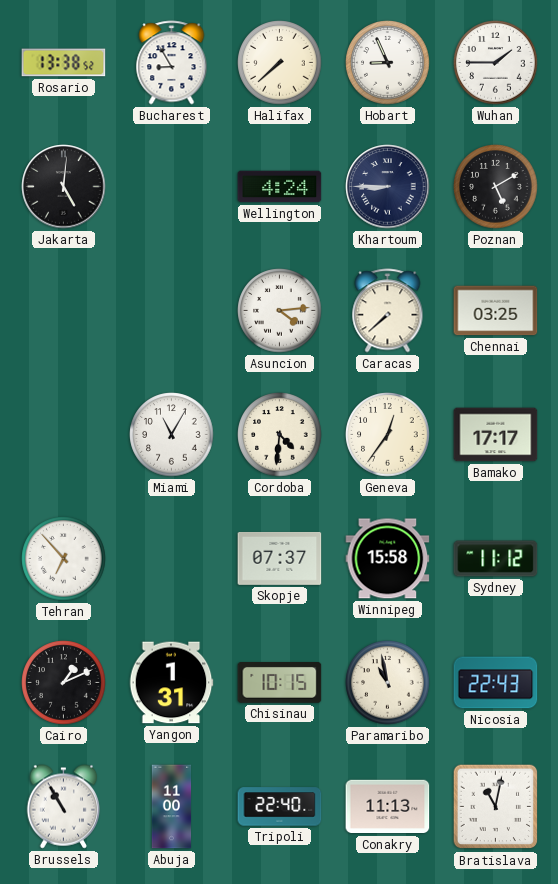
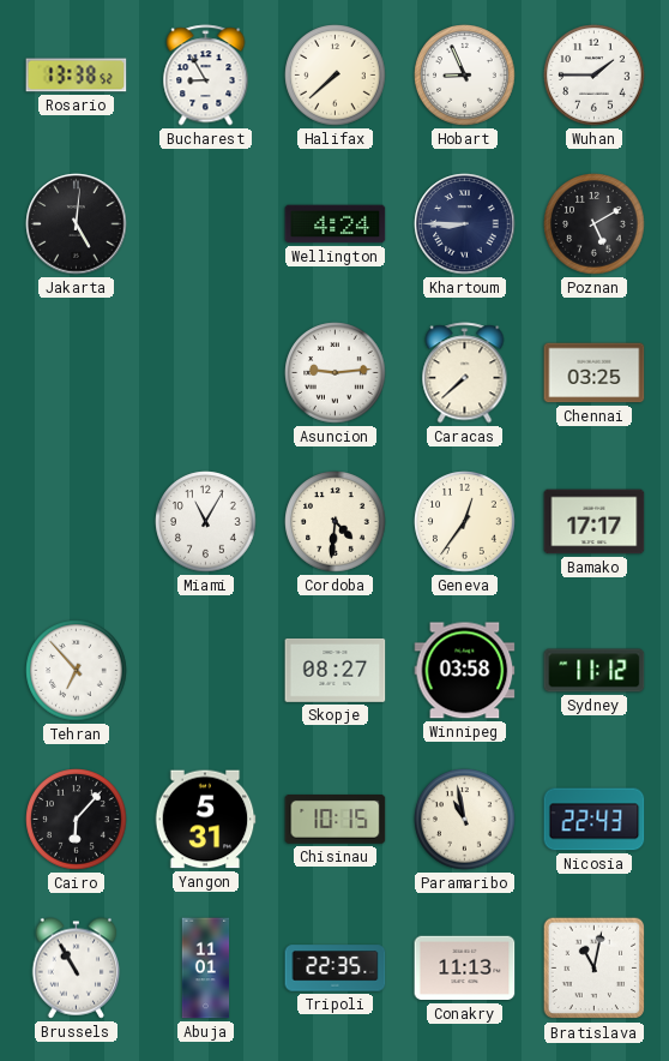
Asuncion: 4:14 -> 9:14
Skopje: 07:37 -> 08:27
Winnipeg: 15:58 -> 03:58
Cairo: 1:11 -> 6:07
Yangon: 1:31 -> 5:31
Abuja: 11:00 -> 11:01
Tripoli: 22:40 -> 22:35
